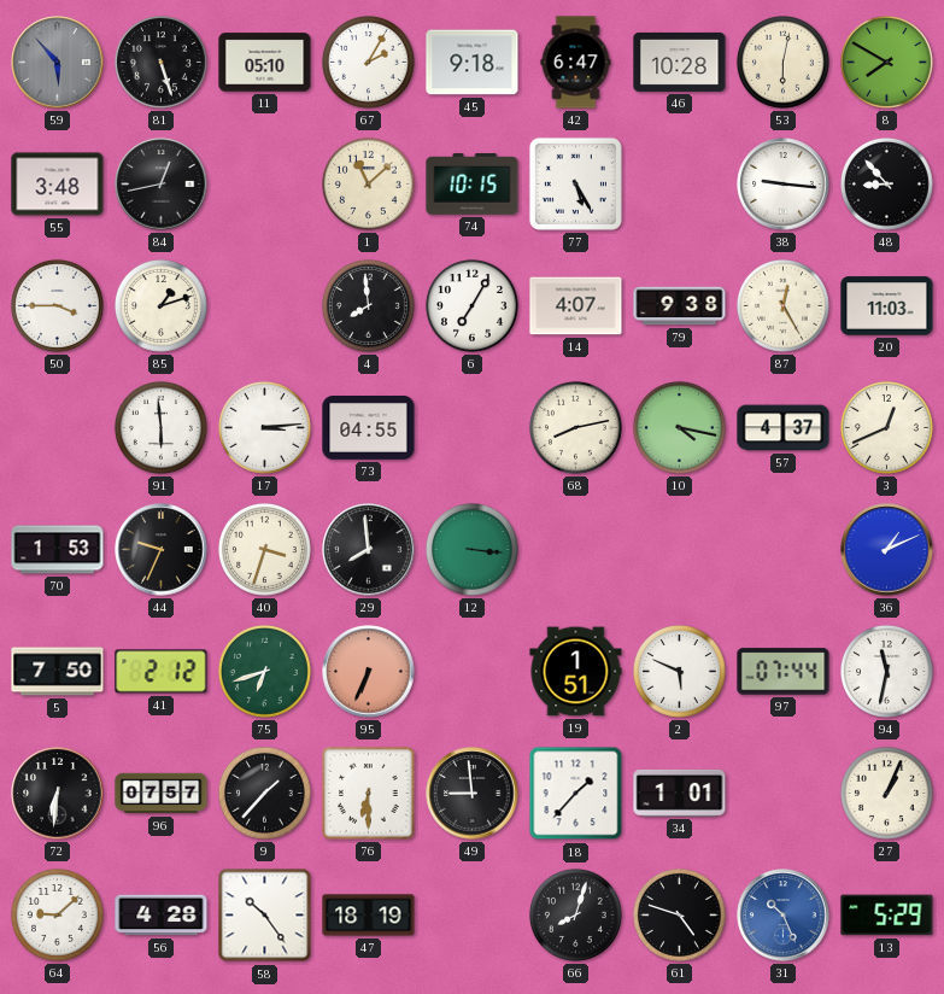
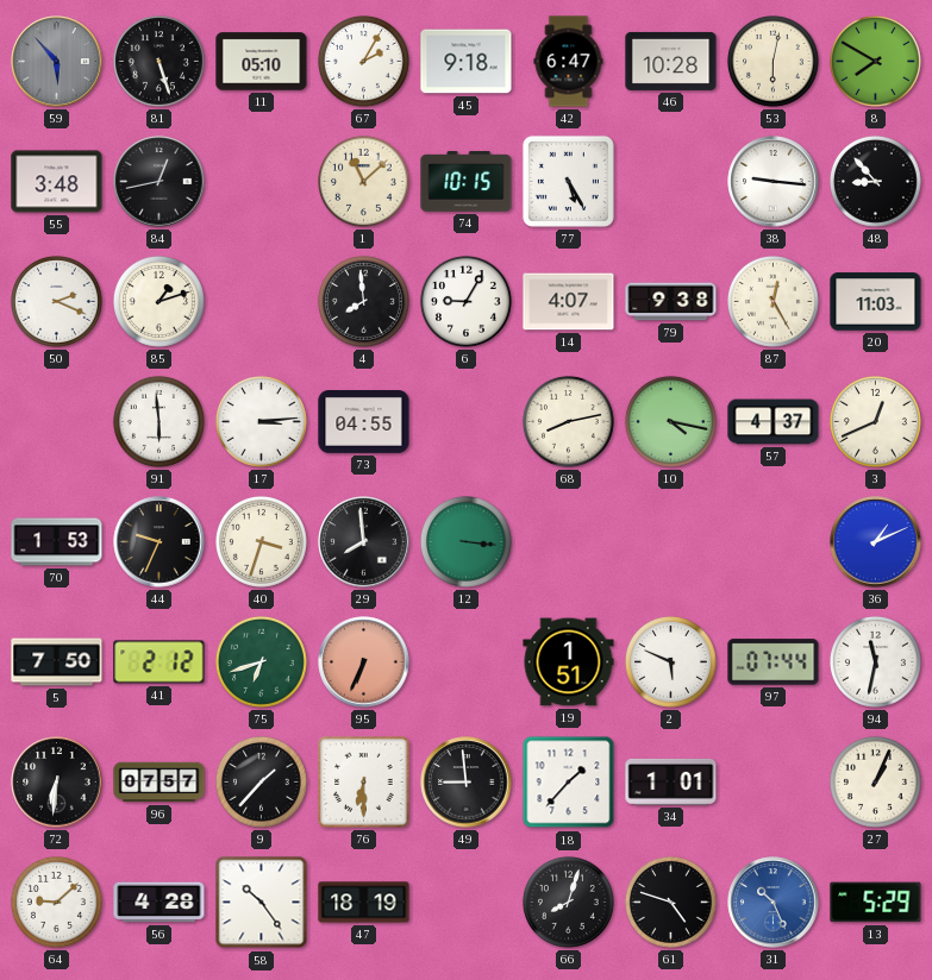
50: 3:45 -> 2:19
6: 7:05 -> 9:05
